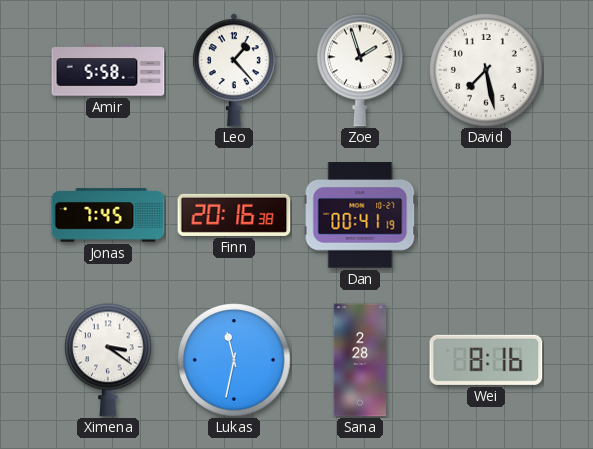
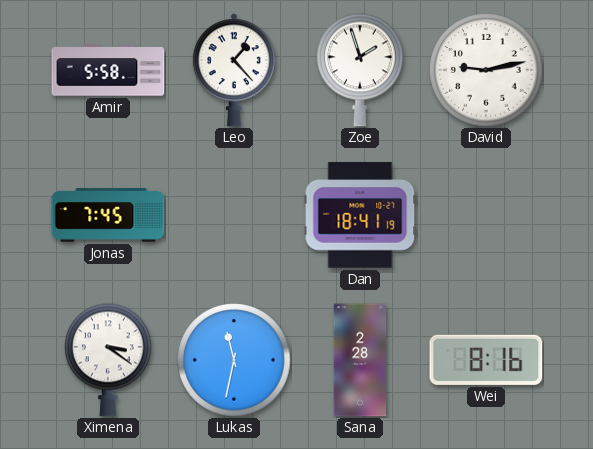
David: 7:28 -> 9:13
Finn: 20:16 -> none
Dan: 00:41 -> 18:41
